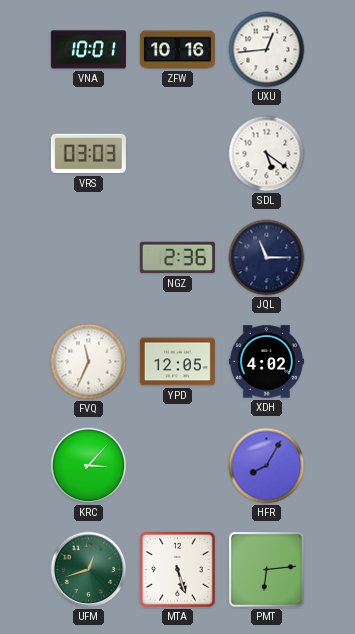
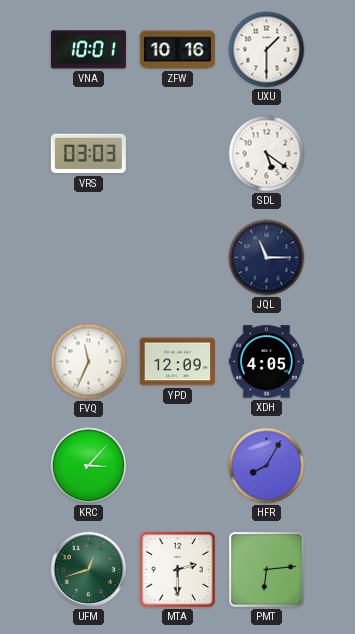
UXU: 12:44 -> 1:30
NGZ: 2:36 -> none
YPD: 12:05 -> 12:09
XDH: 4:02 -> 4:05
MTA: 5:27 -> 2:30
